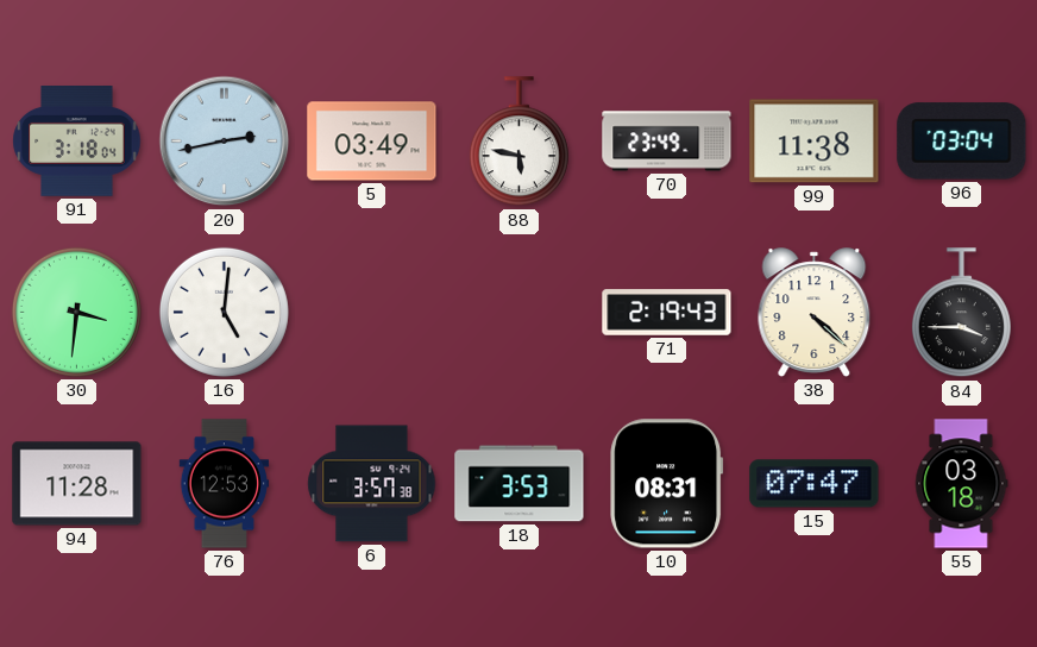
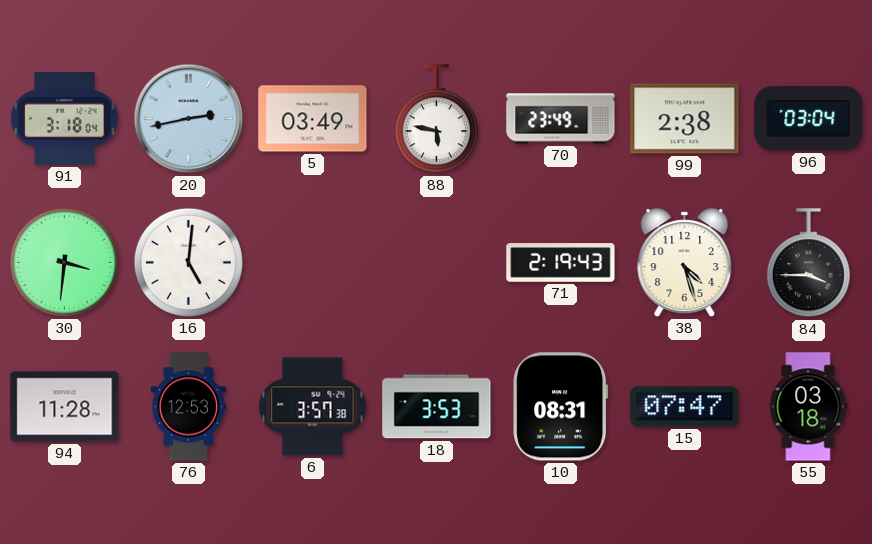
99: 11:38 -> 2:38
38: 4:22 -> 4:27
